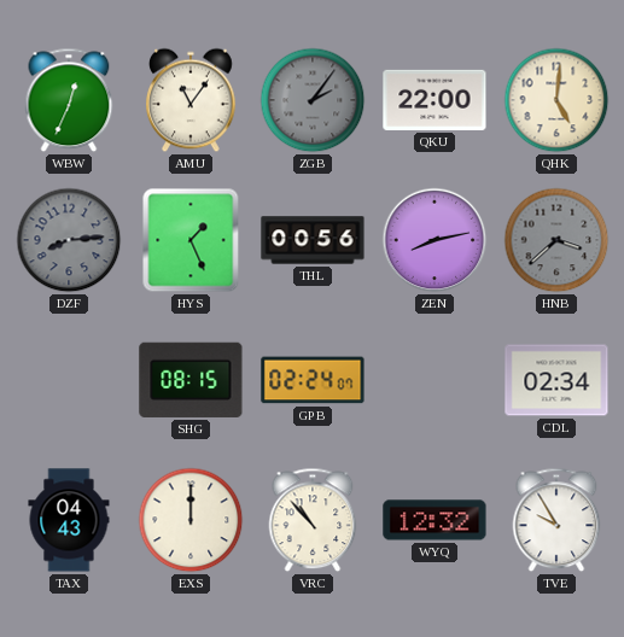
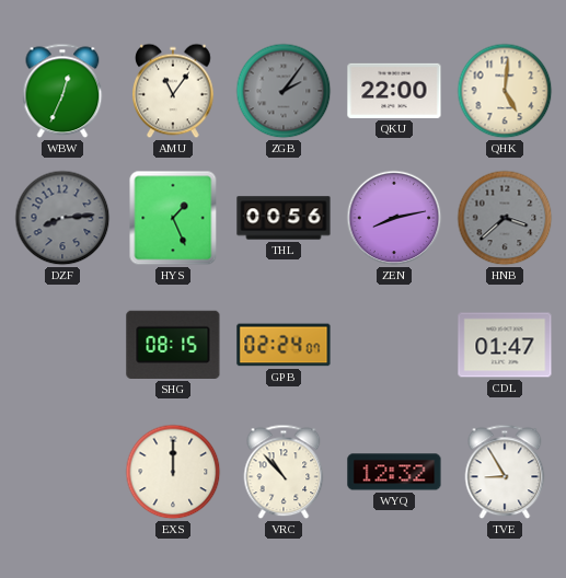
CDL: 02:34 -> 01:47
TAX: 04:43 -> none
TVE: 9:55 -> 8:55
